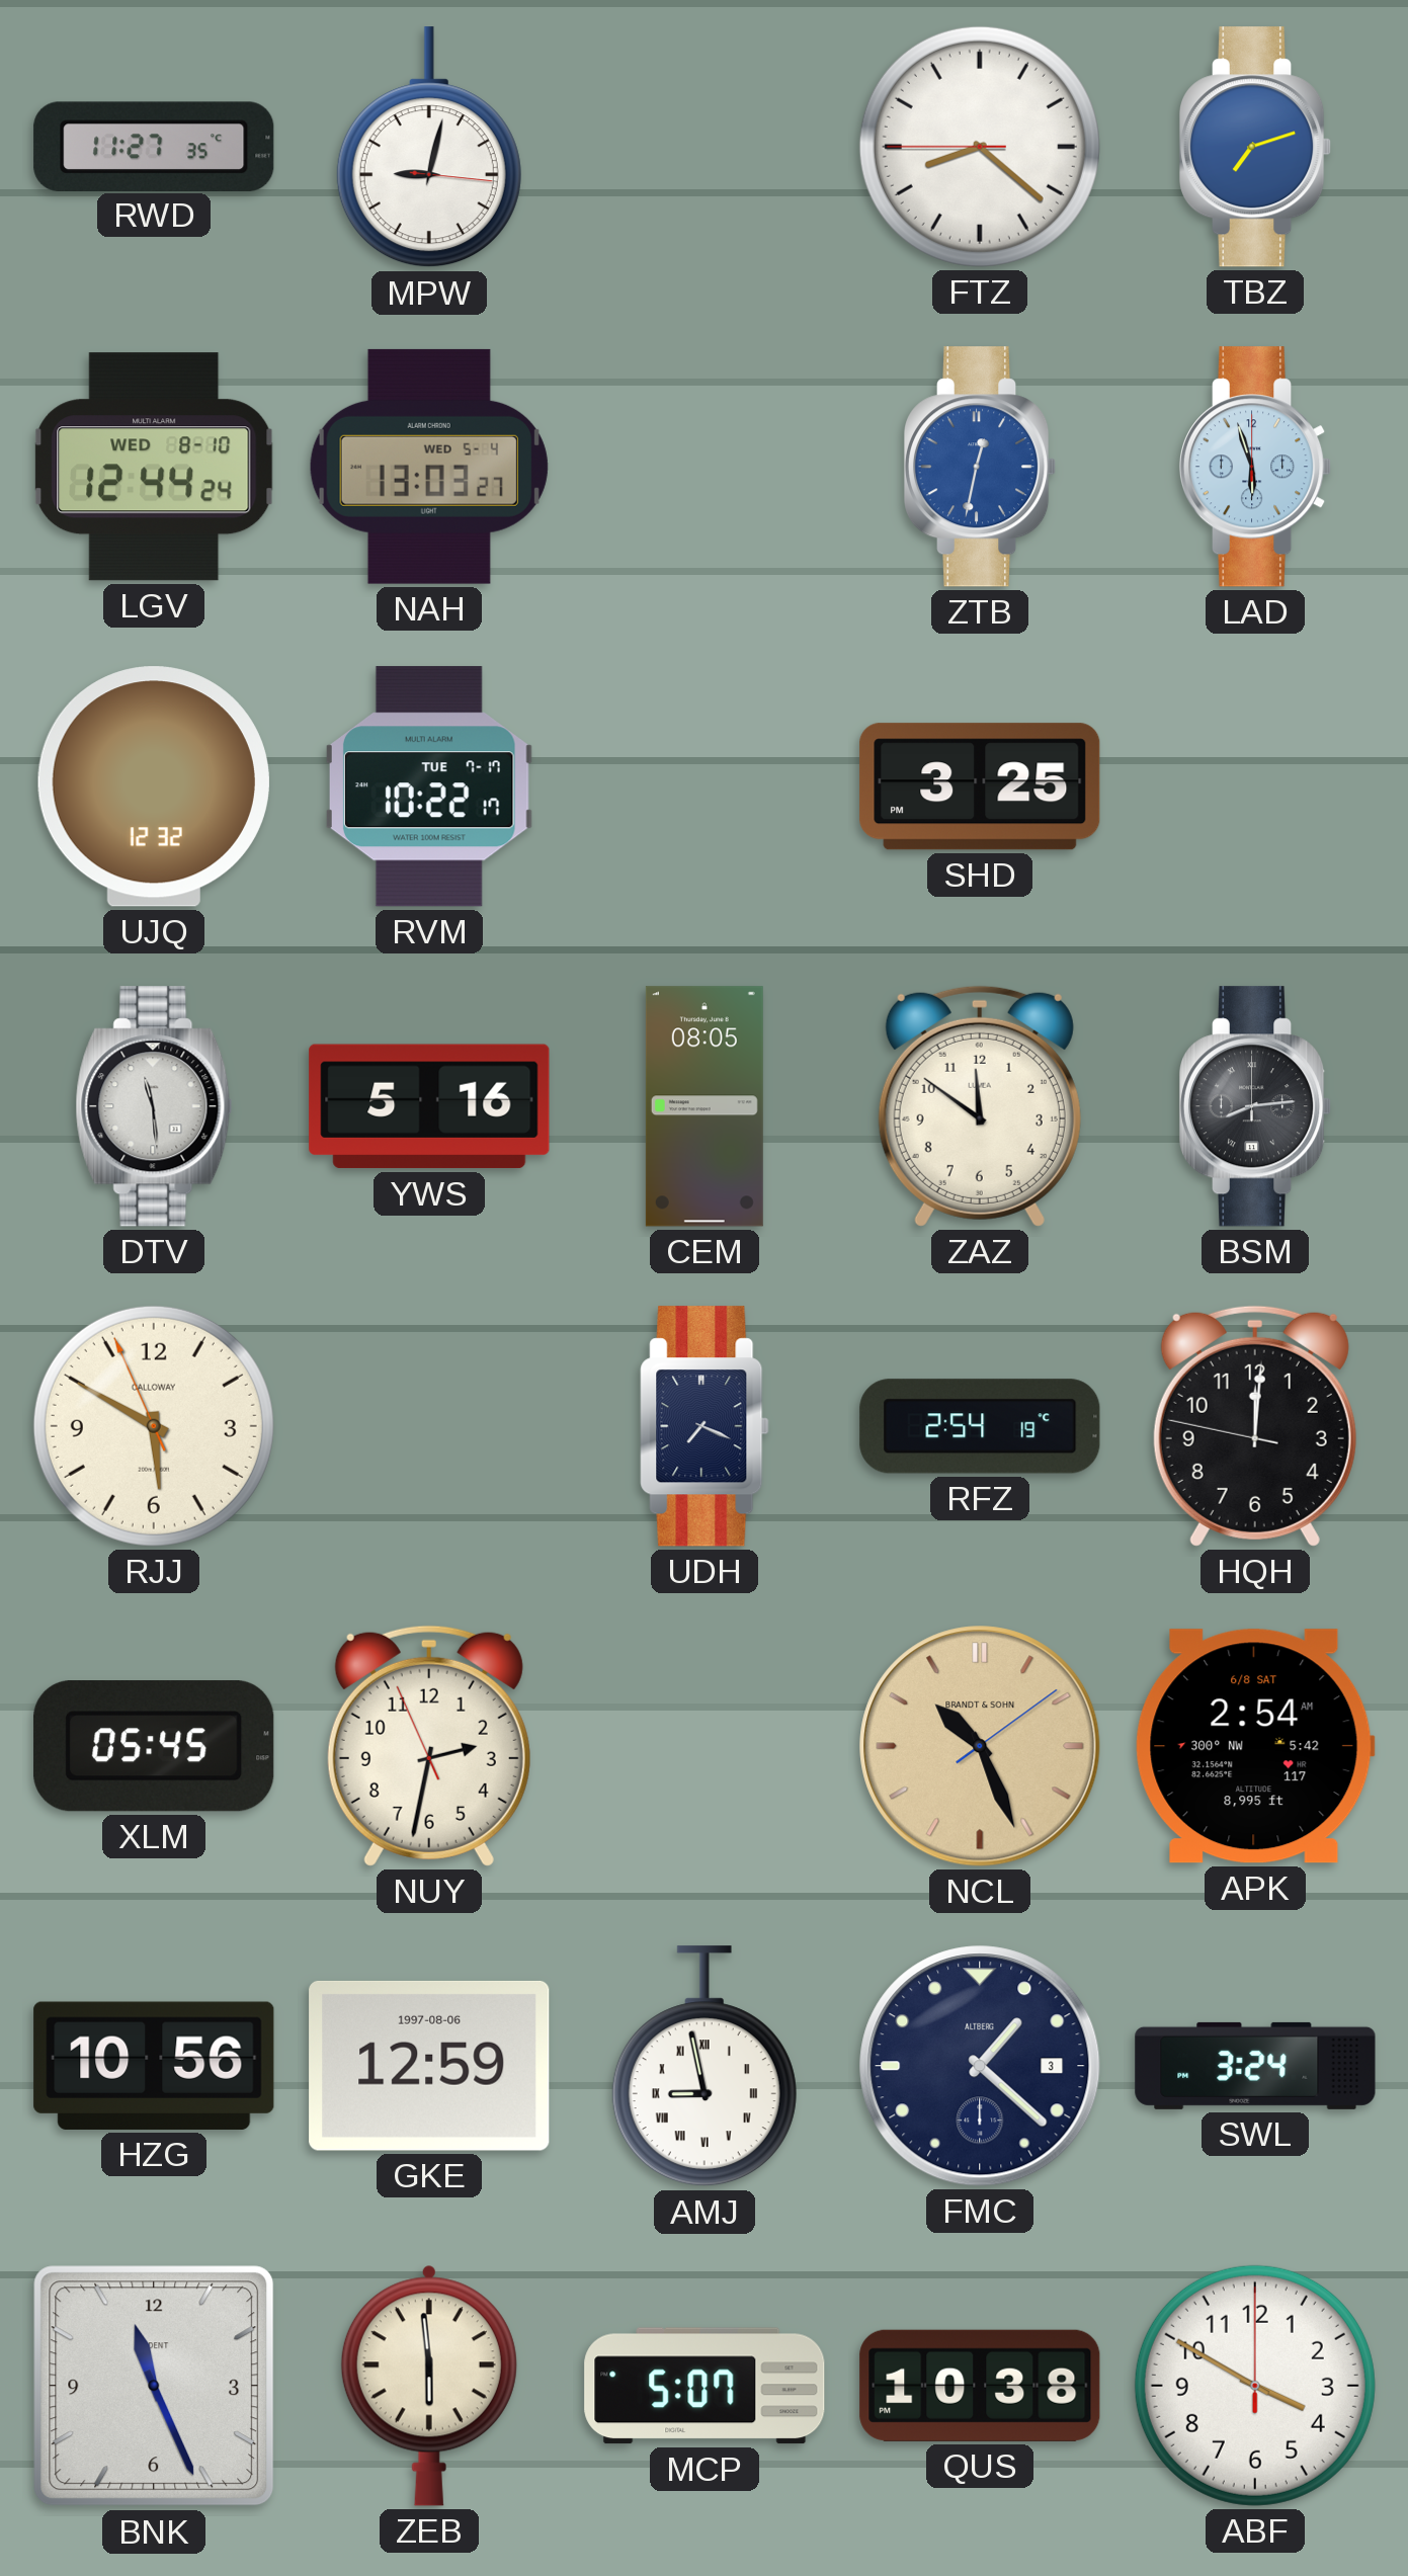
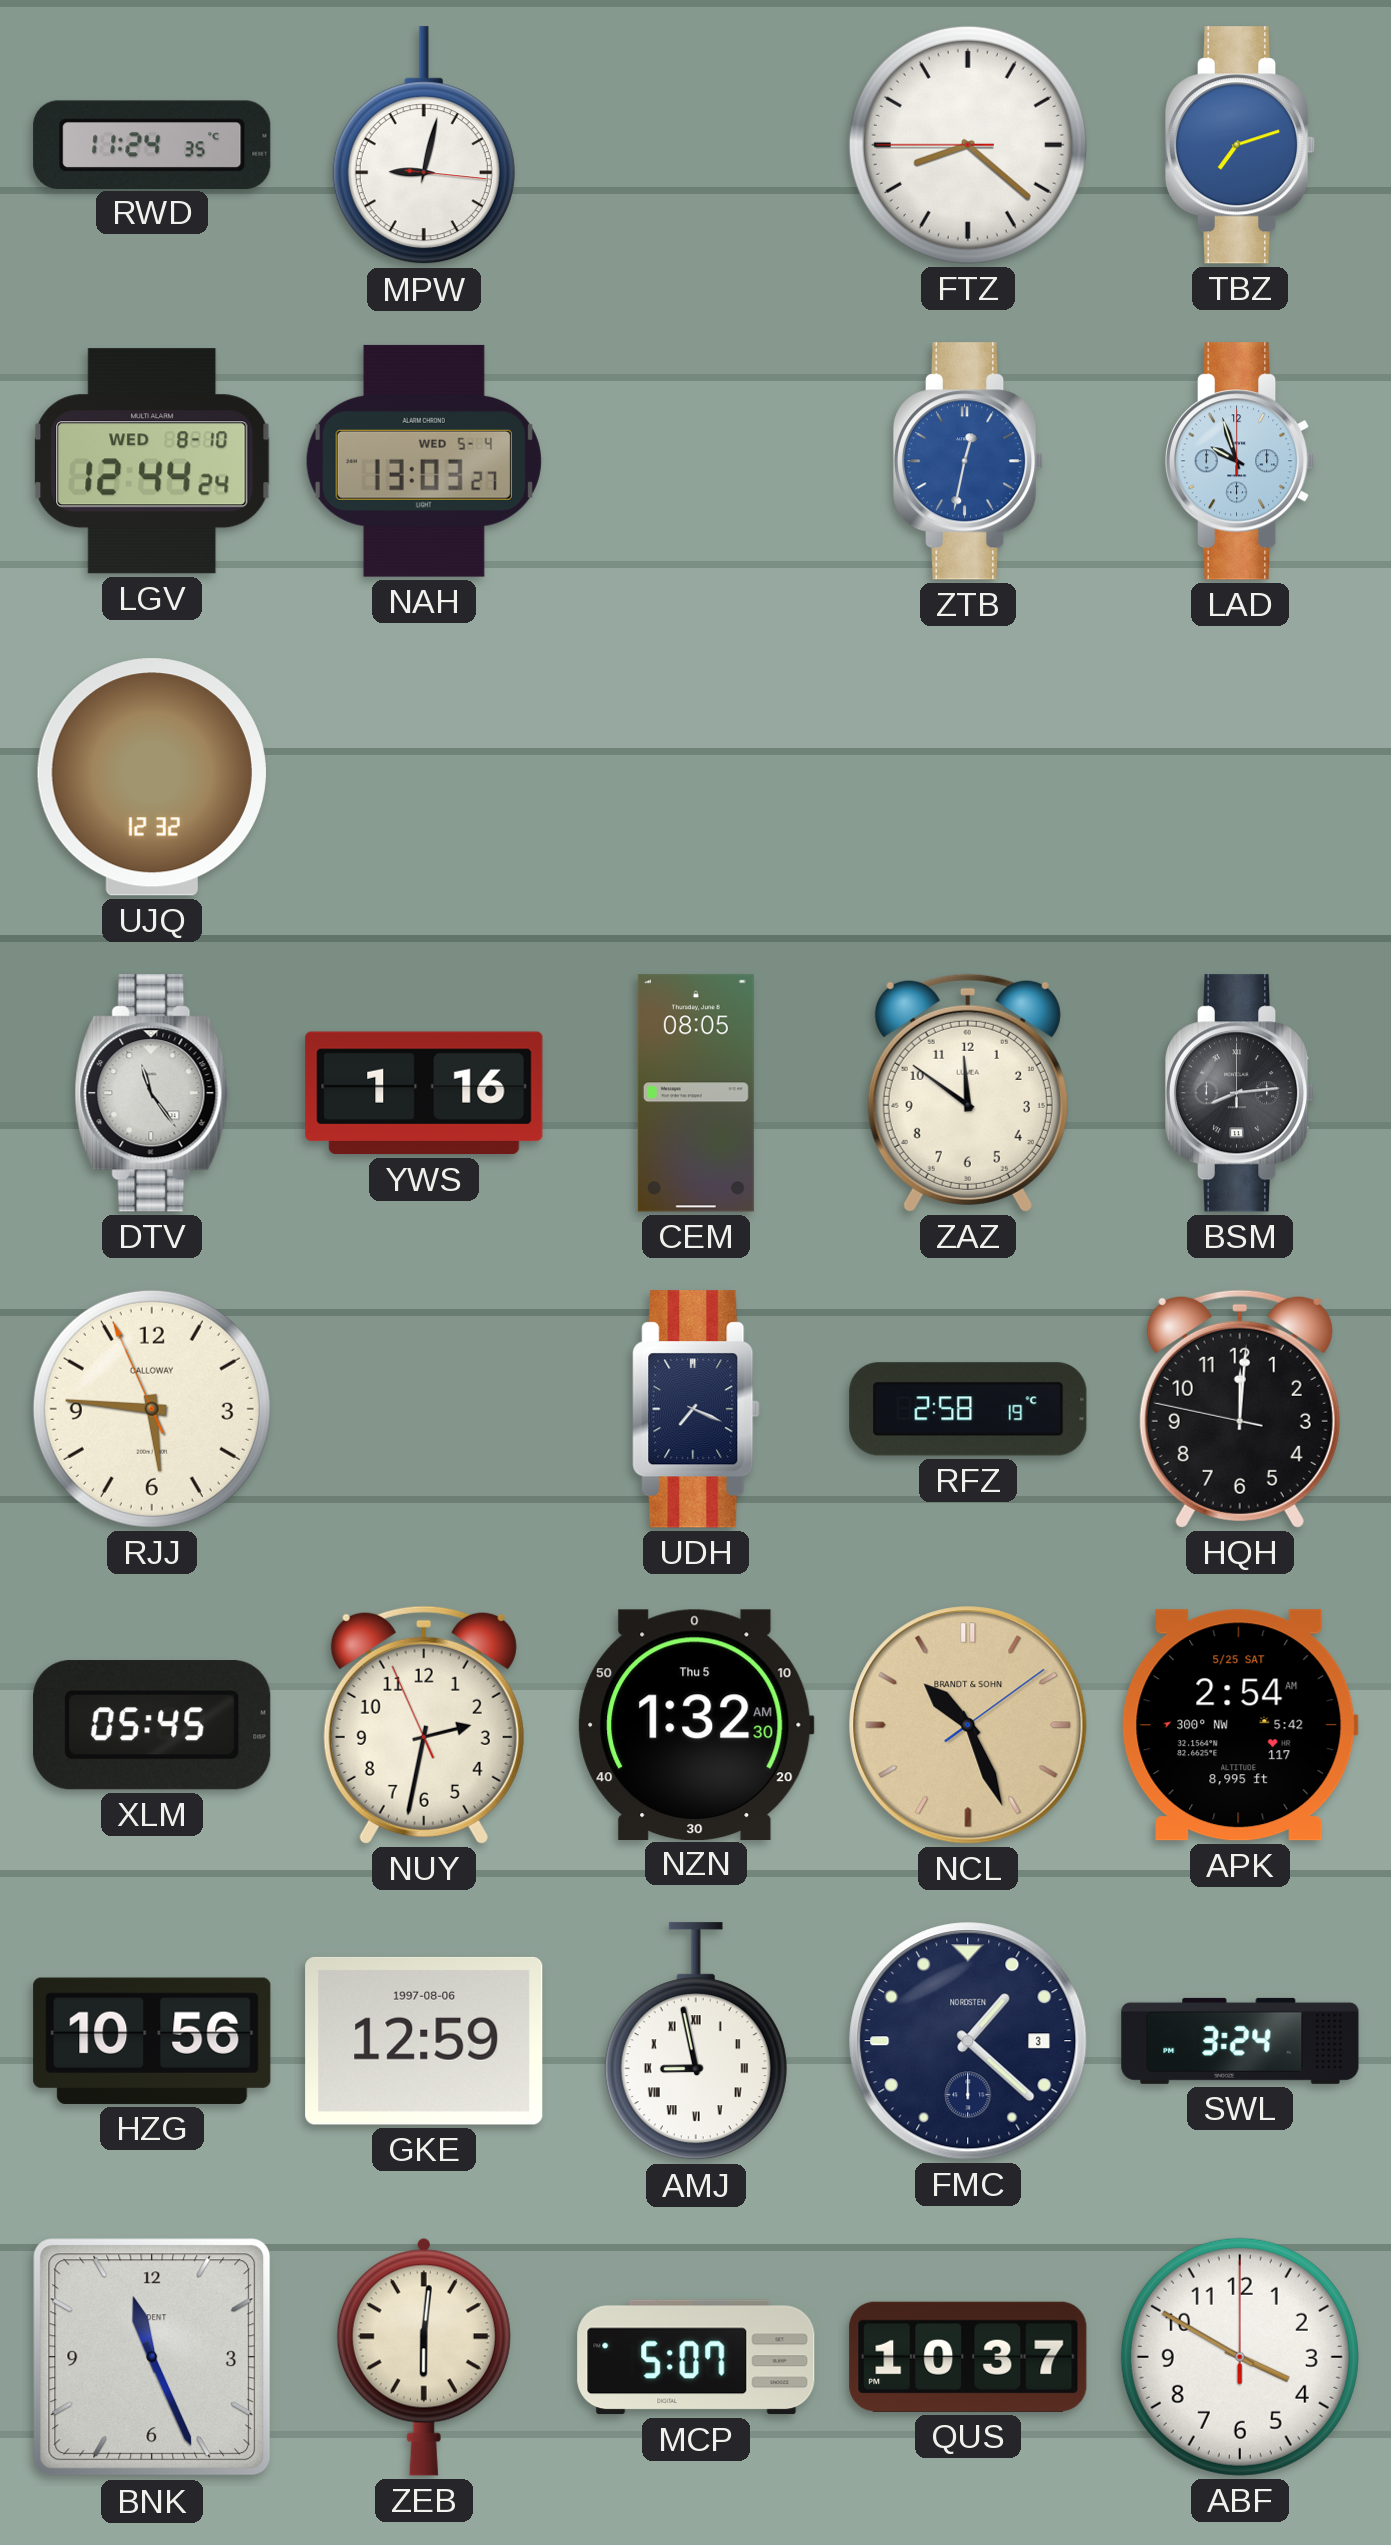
RWD: 11:27 -> 11:24
LAD: 5:57 -> 9:57
RVM: 10:22 -> none
SHD: 3:25 -> none
DTV: 11:29 -> 11:24
YWS: 5:16 -> 1:16
RJJ: 5:49 -> 5:45
RFZ: 2:54 -> 2:58
NZN: none -> 1:32
APK date: 6/8 SAT -> 5/25 SAT
FMC brand: ALTBERG -> NORDSTEN
ZEB: 5:59 -> 6:01
QUS: 10:38 -> 10:37
